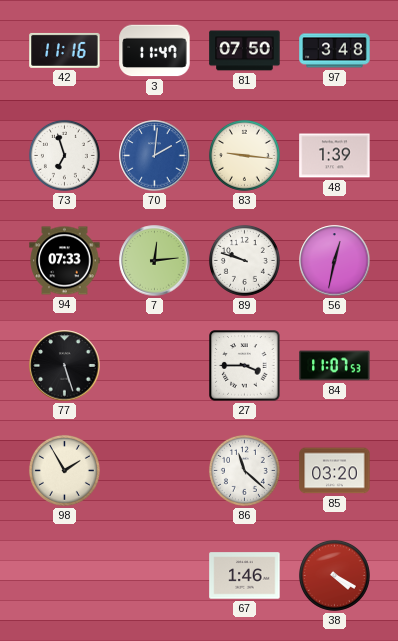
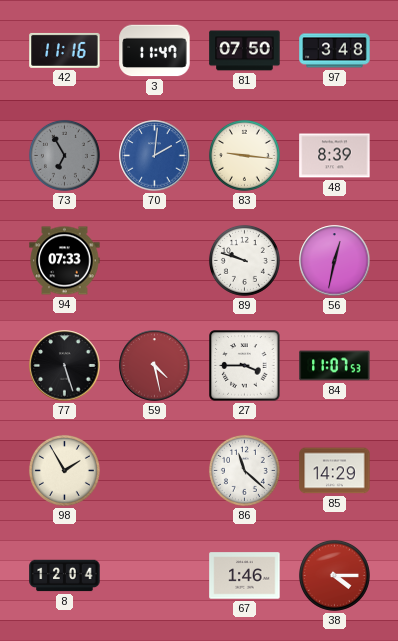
73: 6:57 -> 6:55
73 dial: white -> grey
48: 1:39 -> 8:39
7: 12:14 -> none
59: none -> 4:28
85: 03:20 -> 14:29
8: none -> 12:04
38: 4:20 -> 4:15
